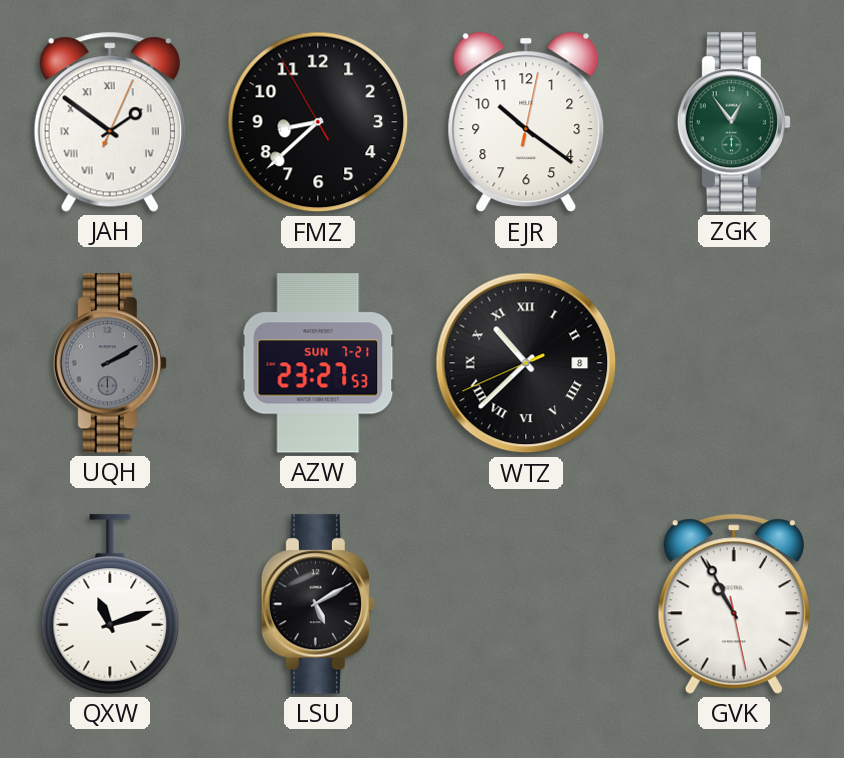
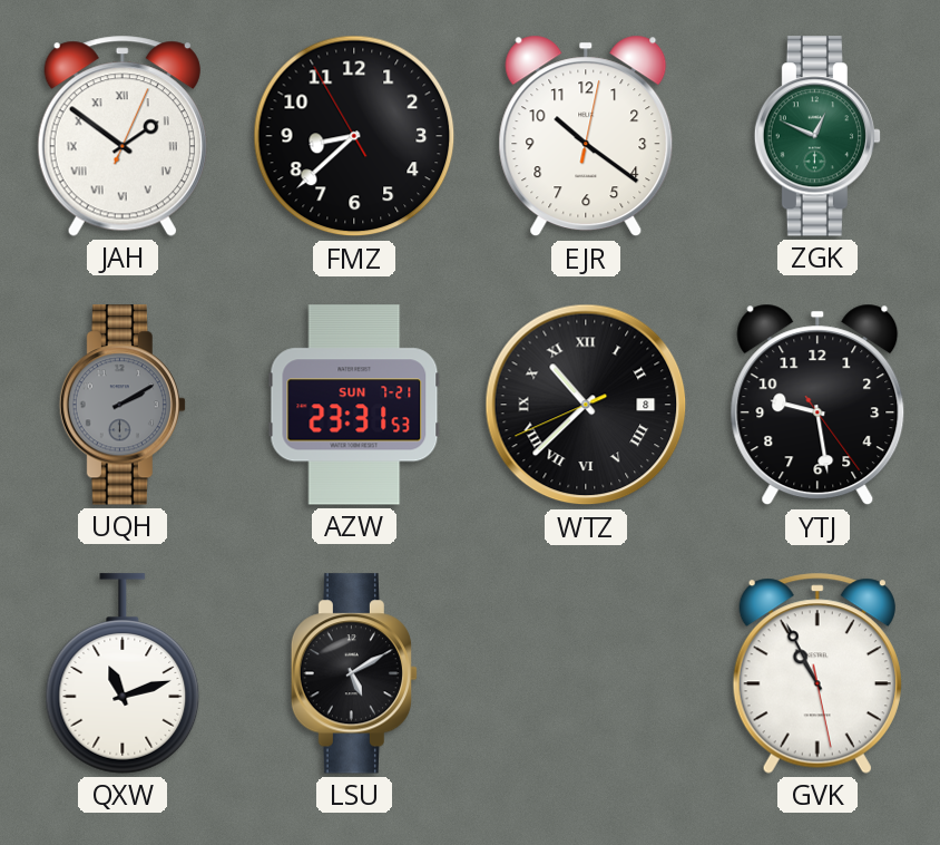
ZGK: 12:54 -> 12:49
AZW: 23:27 -> 23:31
YTJ: none -> 9:28
